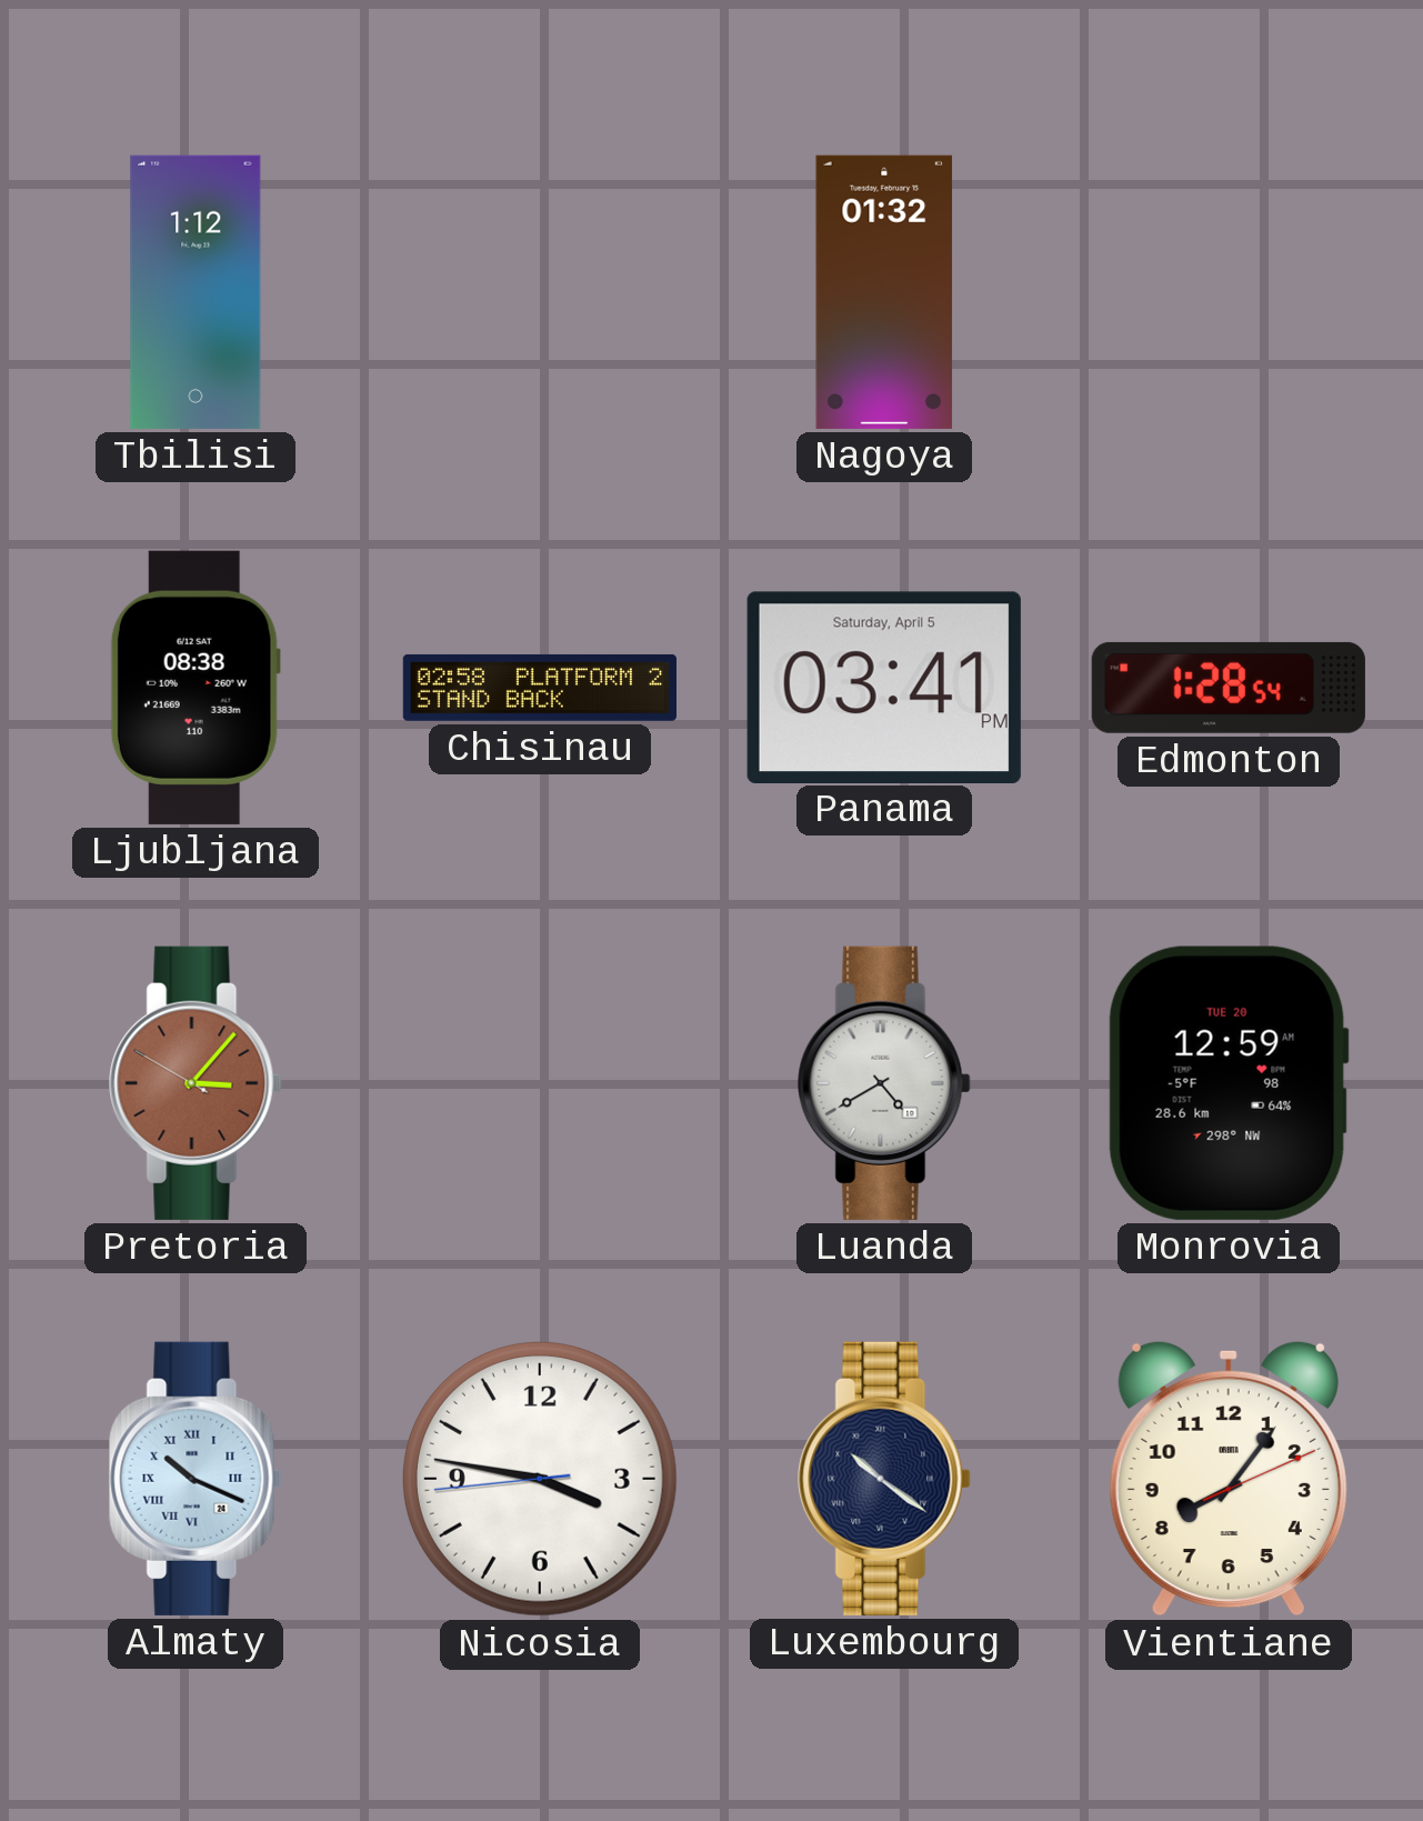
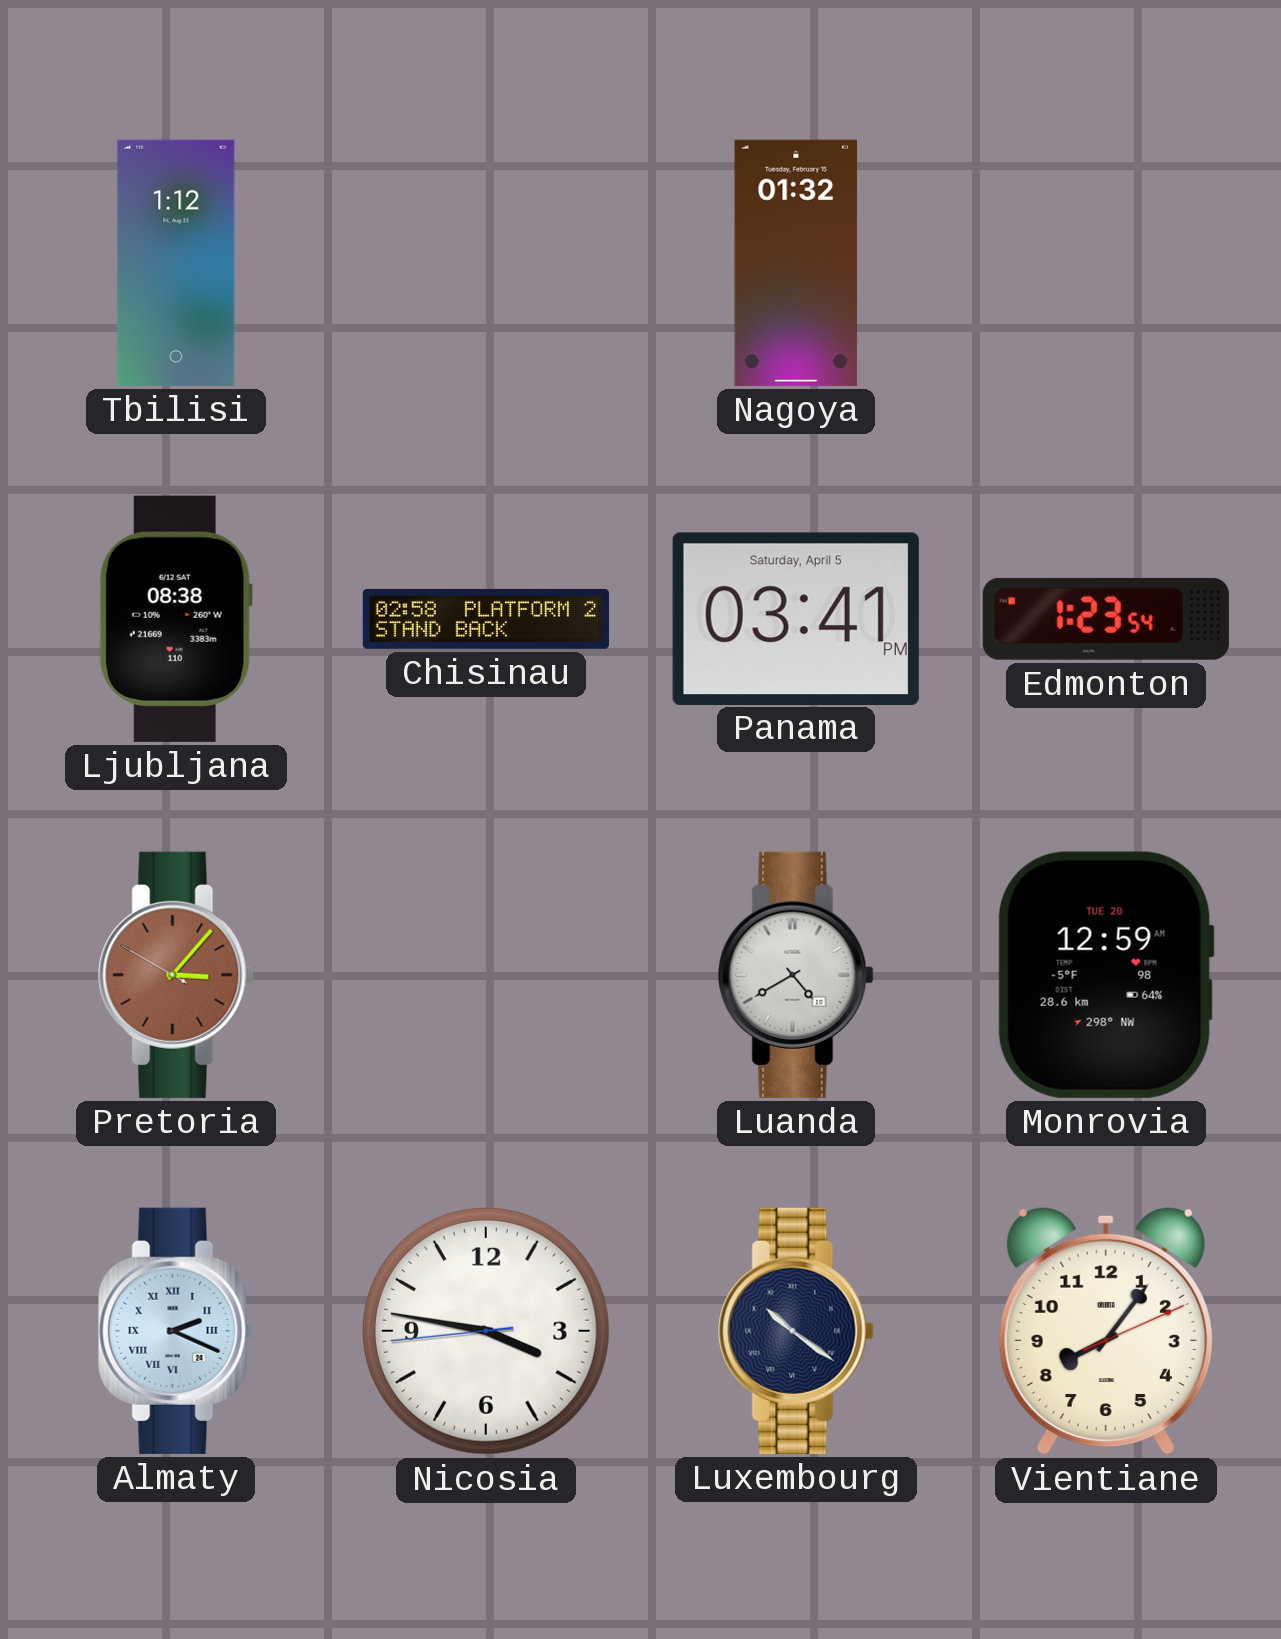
Edmonton: 1:28 -> 1:23
Almaty: 10:19 -> 2:19
